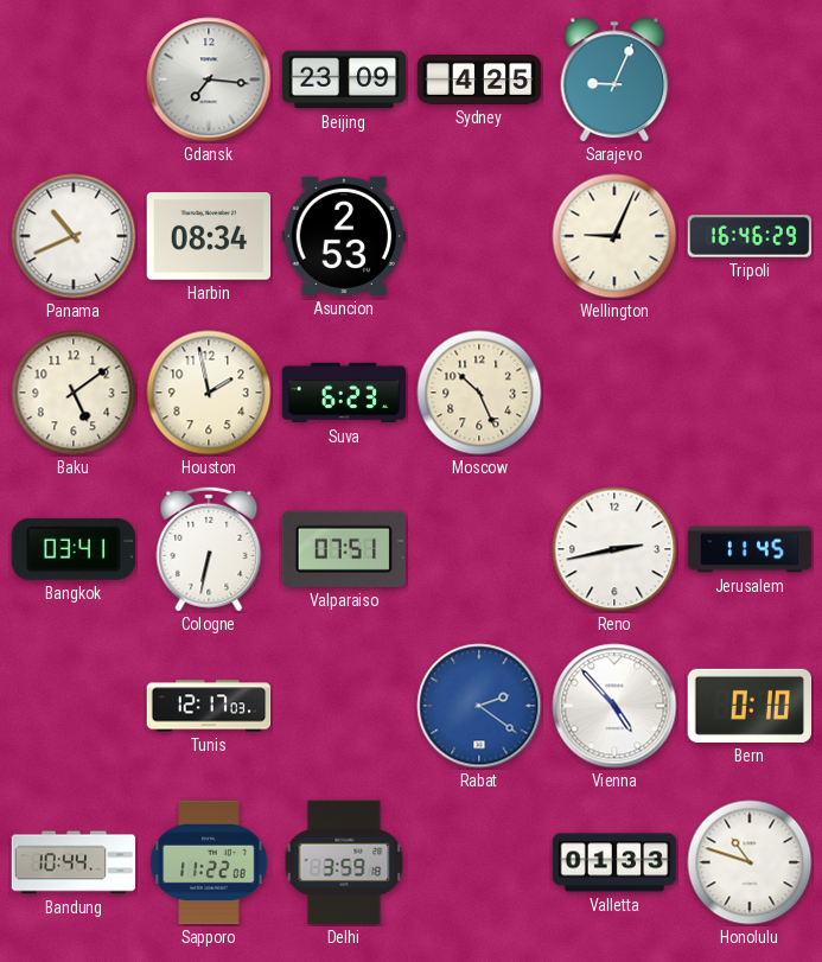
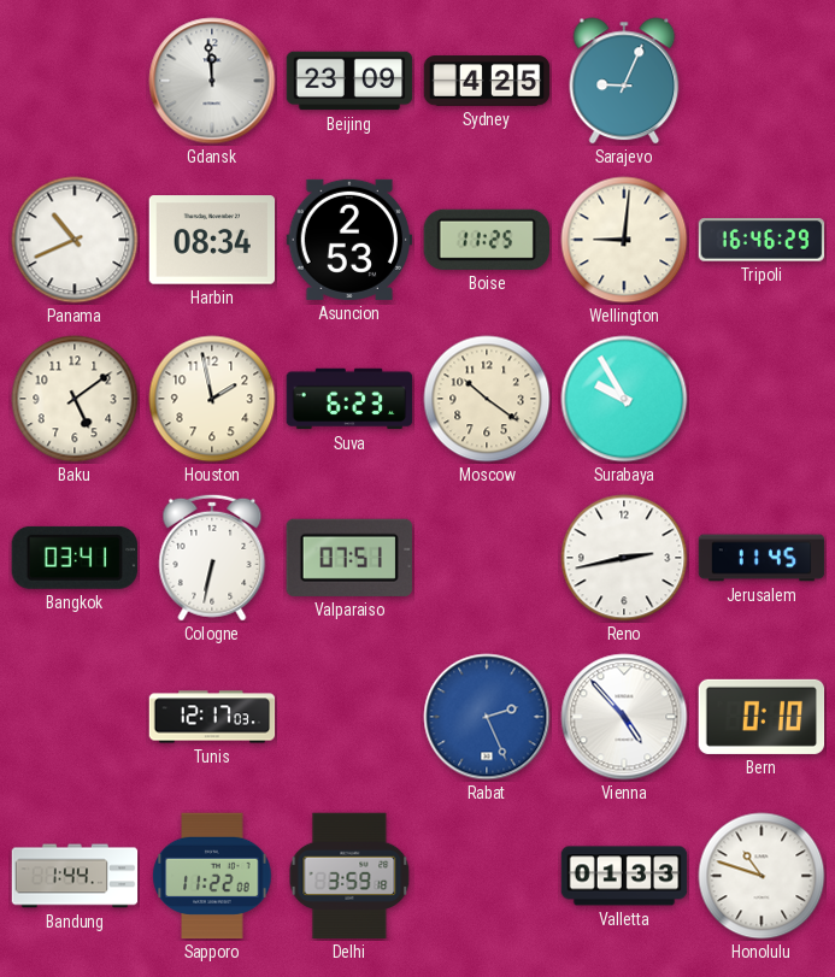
Gdansk: 7:16 -> 11:59
Boise: none -> 11:25
Wellington: 9:04 -> 9:01
Moscow: 10:26 -> 10:21
Surabaya: none -> 9:55
Rabat: 2:21 -> 2:26
Bandung: 10:44 -> 1:44
